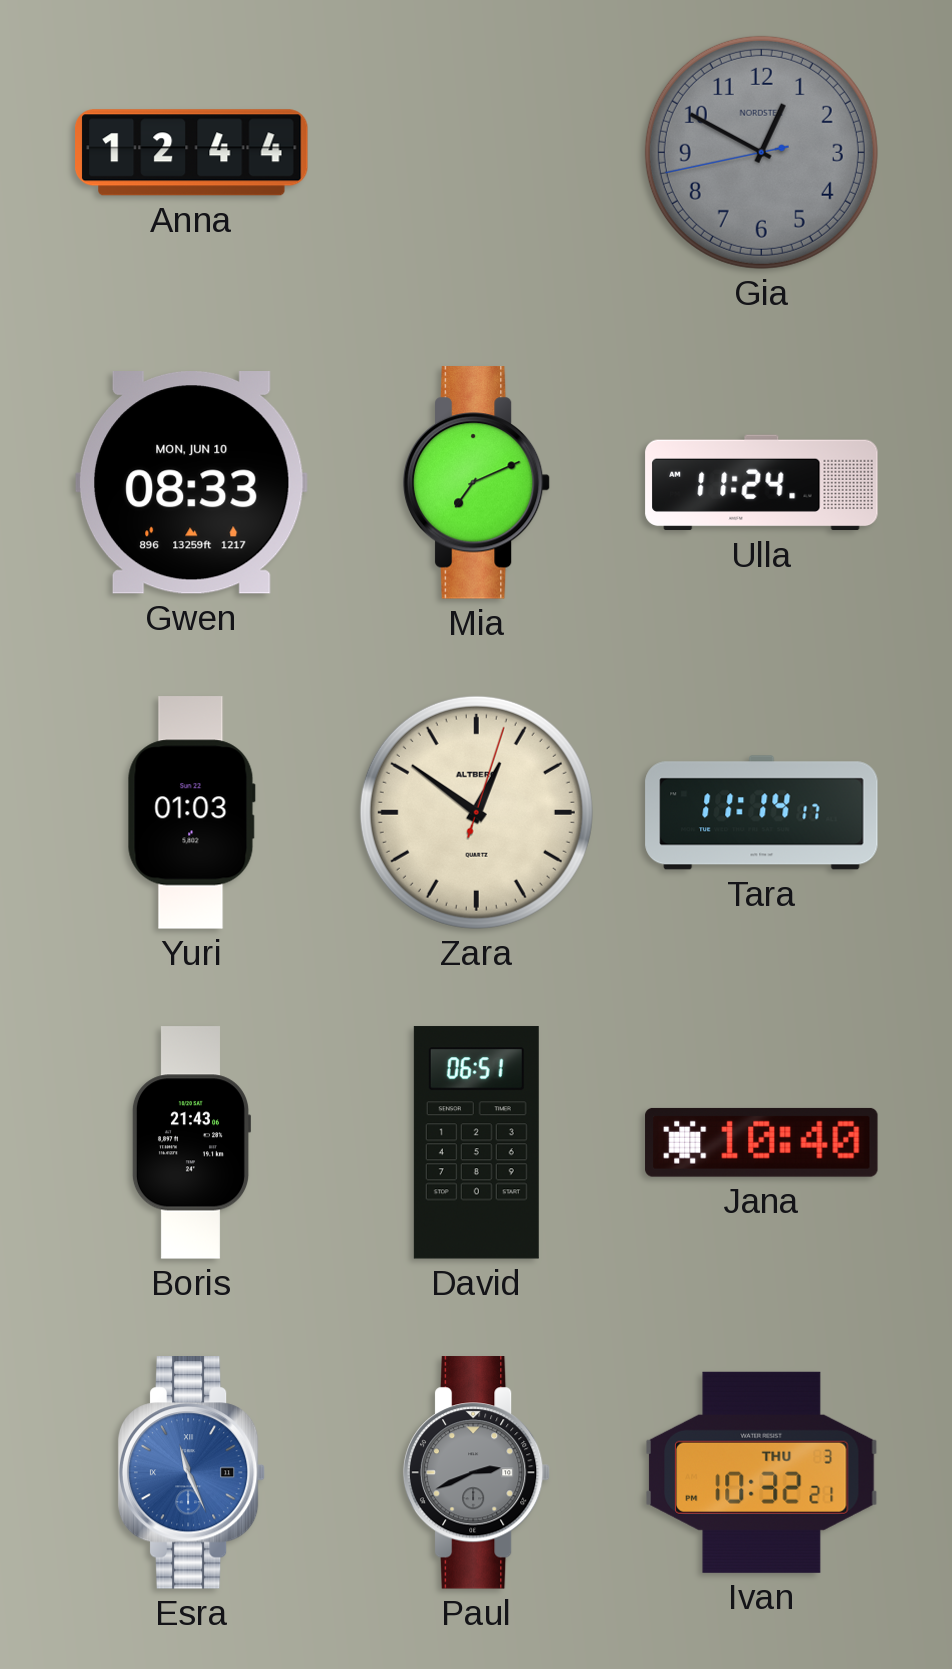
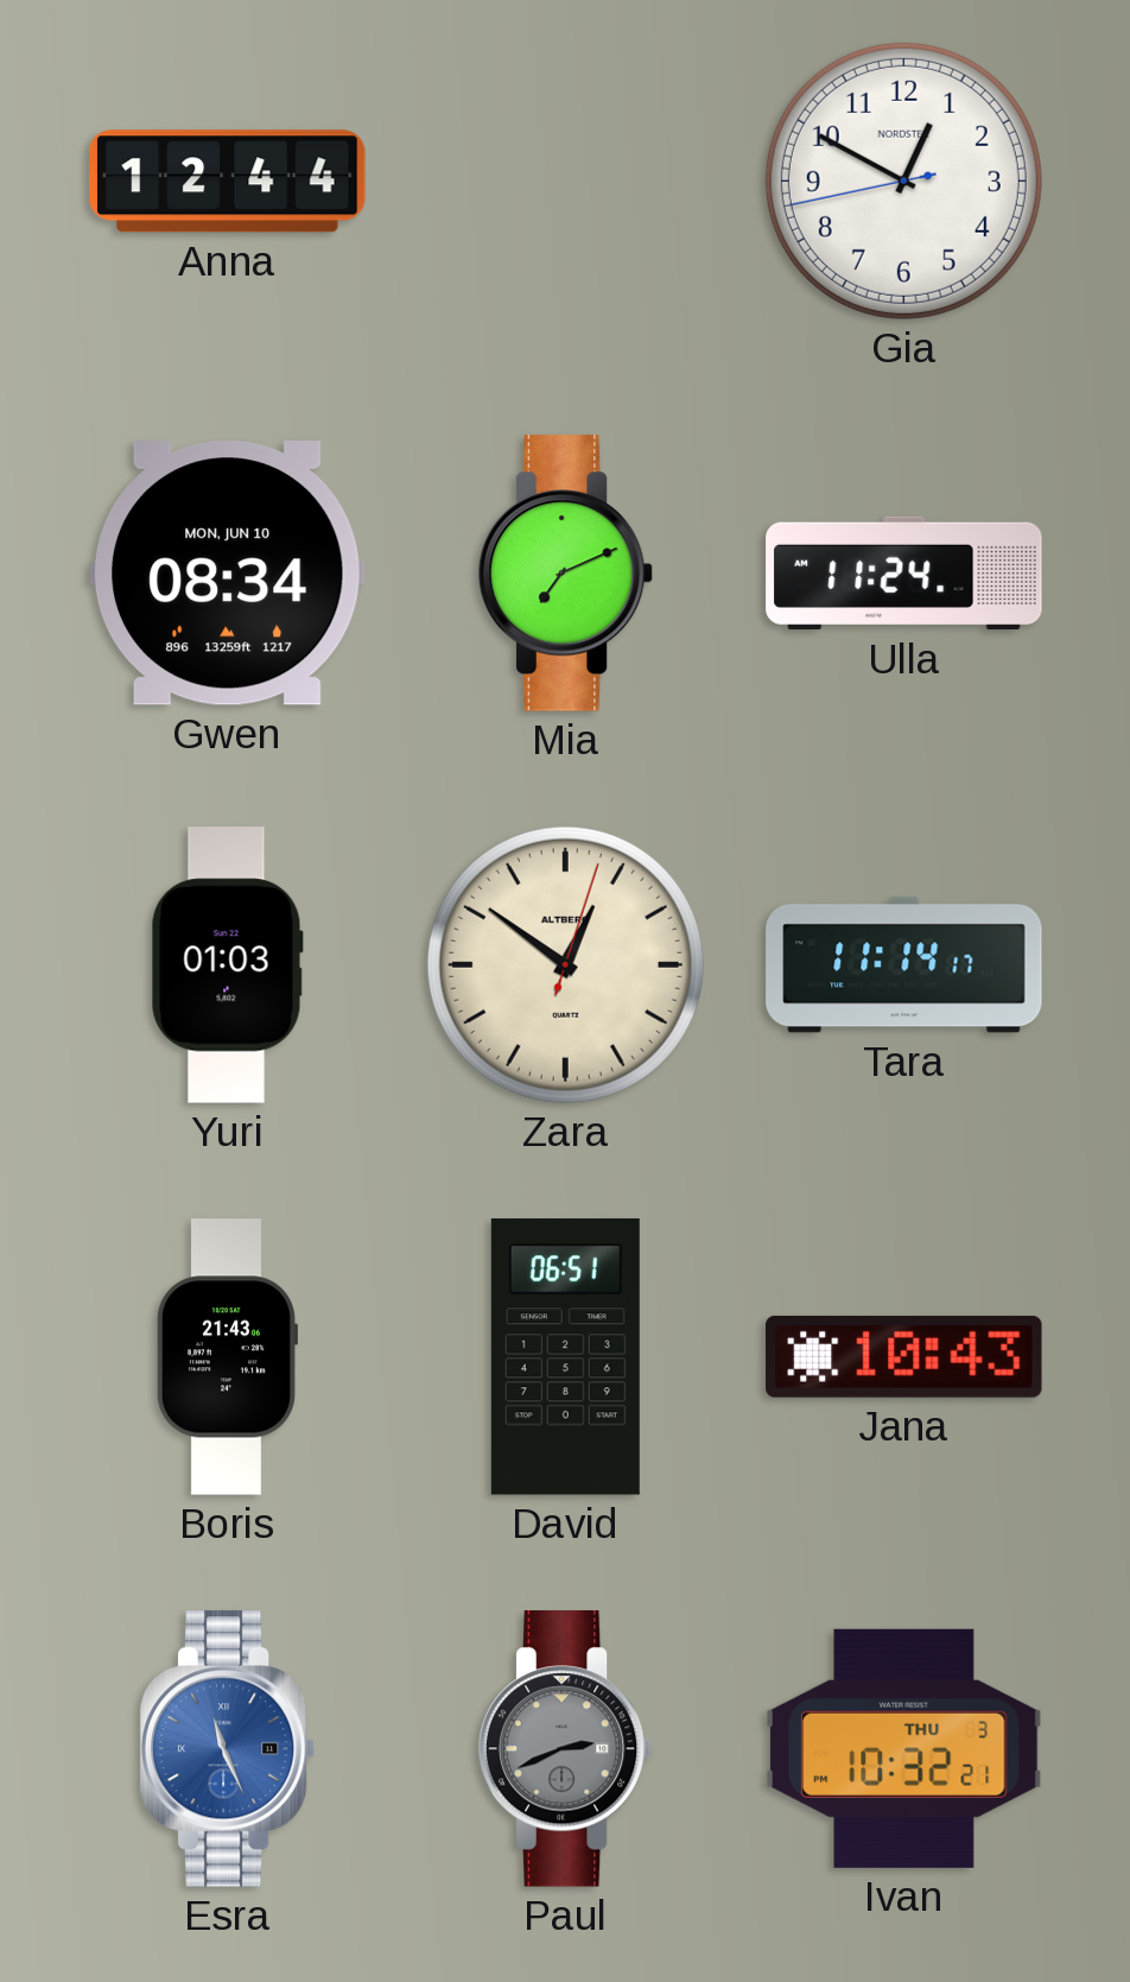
Gia dial: grey -> white
Gwen: 08:33 -> 08:34
Jana: 10:40 -> 10:43
